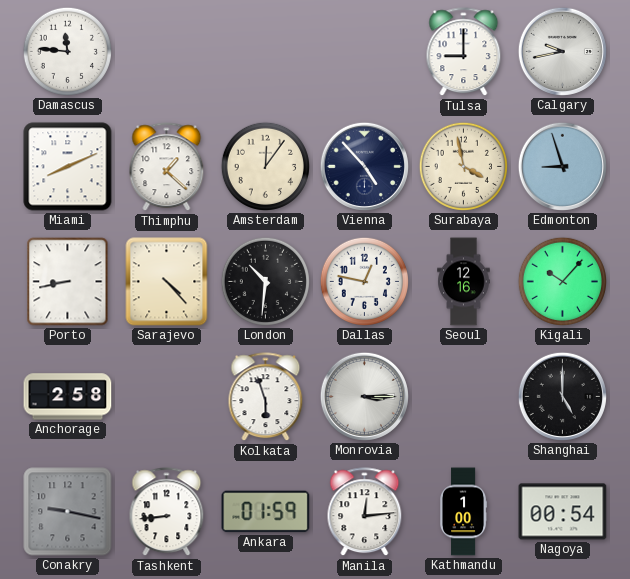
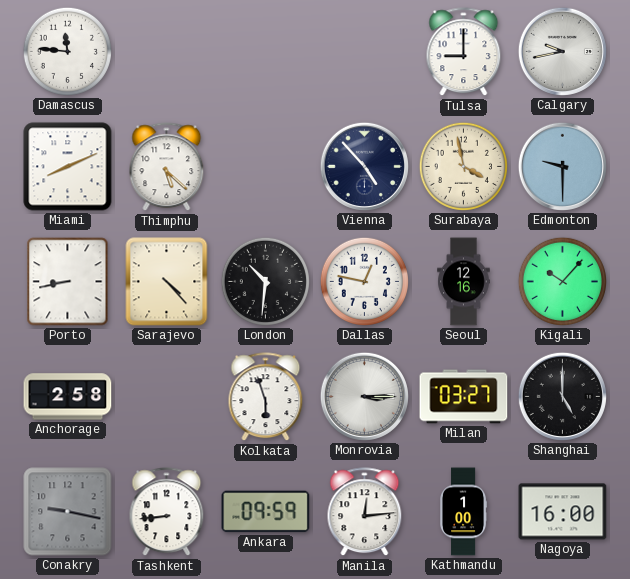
Thimphu: 1:22 -> 5:22
Amsterdam: 12:06 -> none
Edmonton: 8:57 -> 9:30
Milan: none -> 03:27
Ankara: 01:59 -> 09:59
Nagoya: 00:54 -> 16:00
